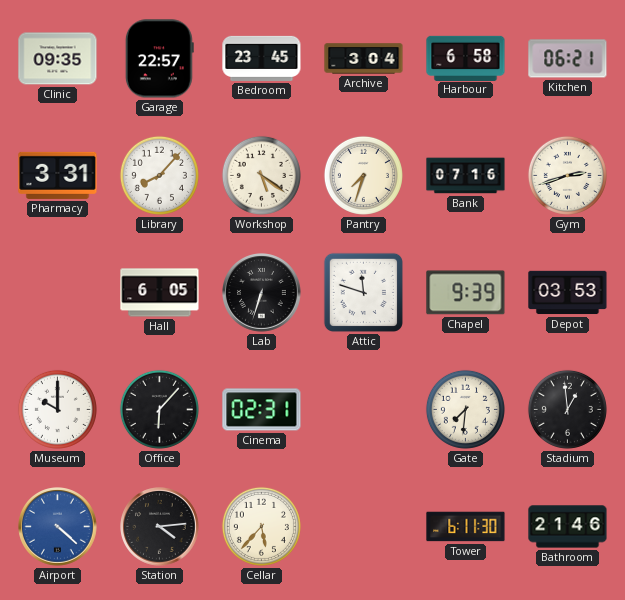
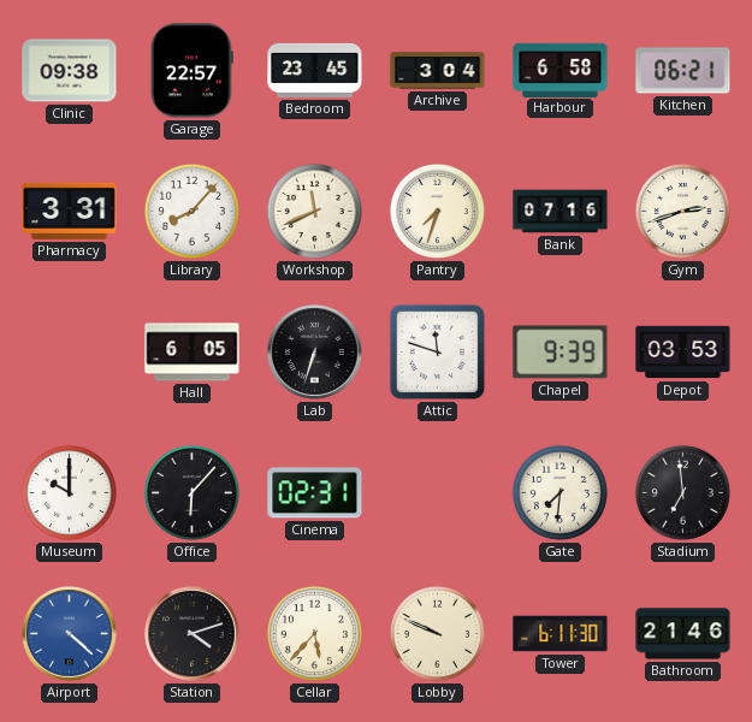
Clinic: 09:35 -> 09:38
Workshop: 5:21 -> 11:41
Stadium: 12:59 -> 6:59
Station: 4:14 -> 4:12
Lobby: none -> 9:49
